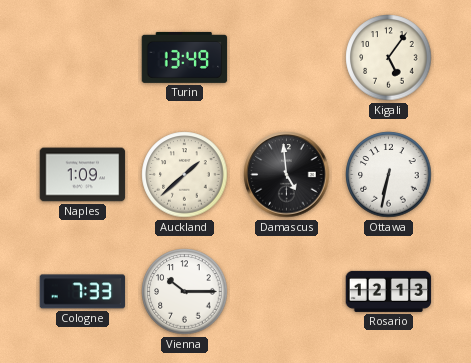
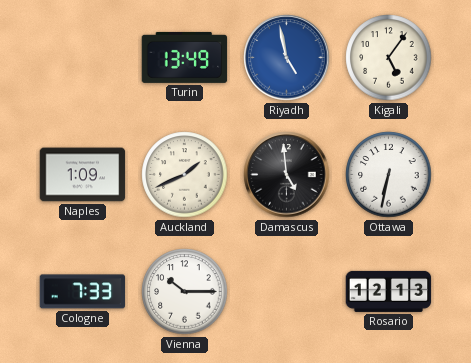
Riyadh: none -> 4:58
Auckland: 1:38 -> 1:41
